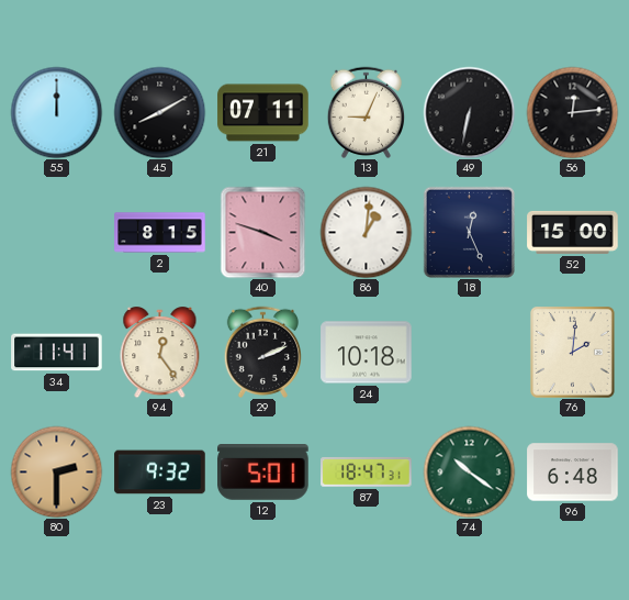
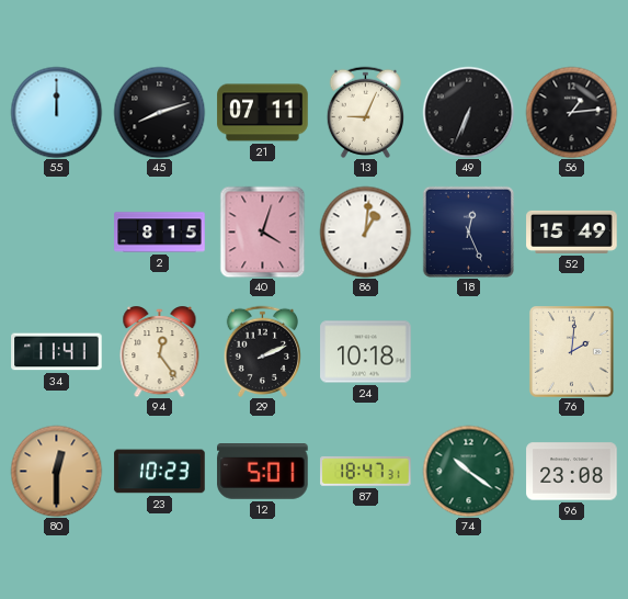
45: 8:10 -> 8:12
49: 6:32 -> 6:34
56: 12:14 -> 1:14
40: 3:48 -> 4:03
52: 15:00 -> 15:49
80: 2:30 -> 12:30
23: 9:32 -> 10:23
96: 6:48 -> 23:08
